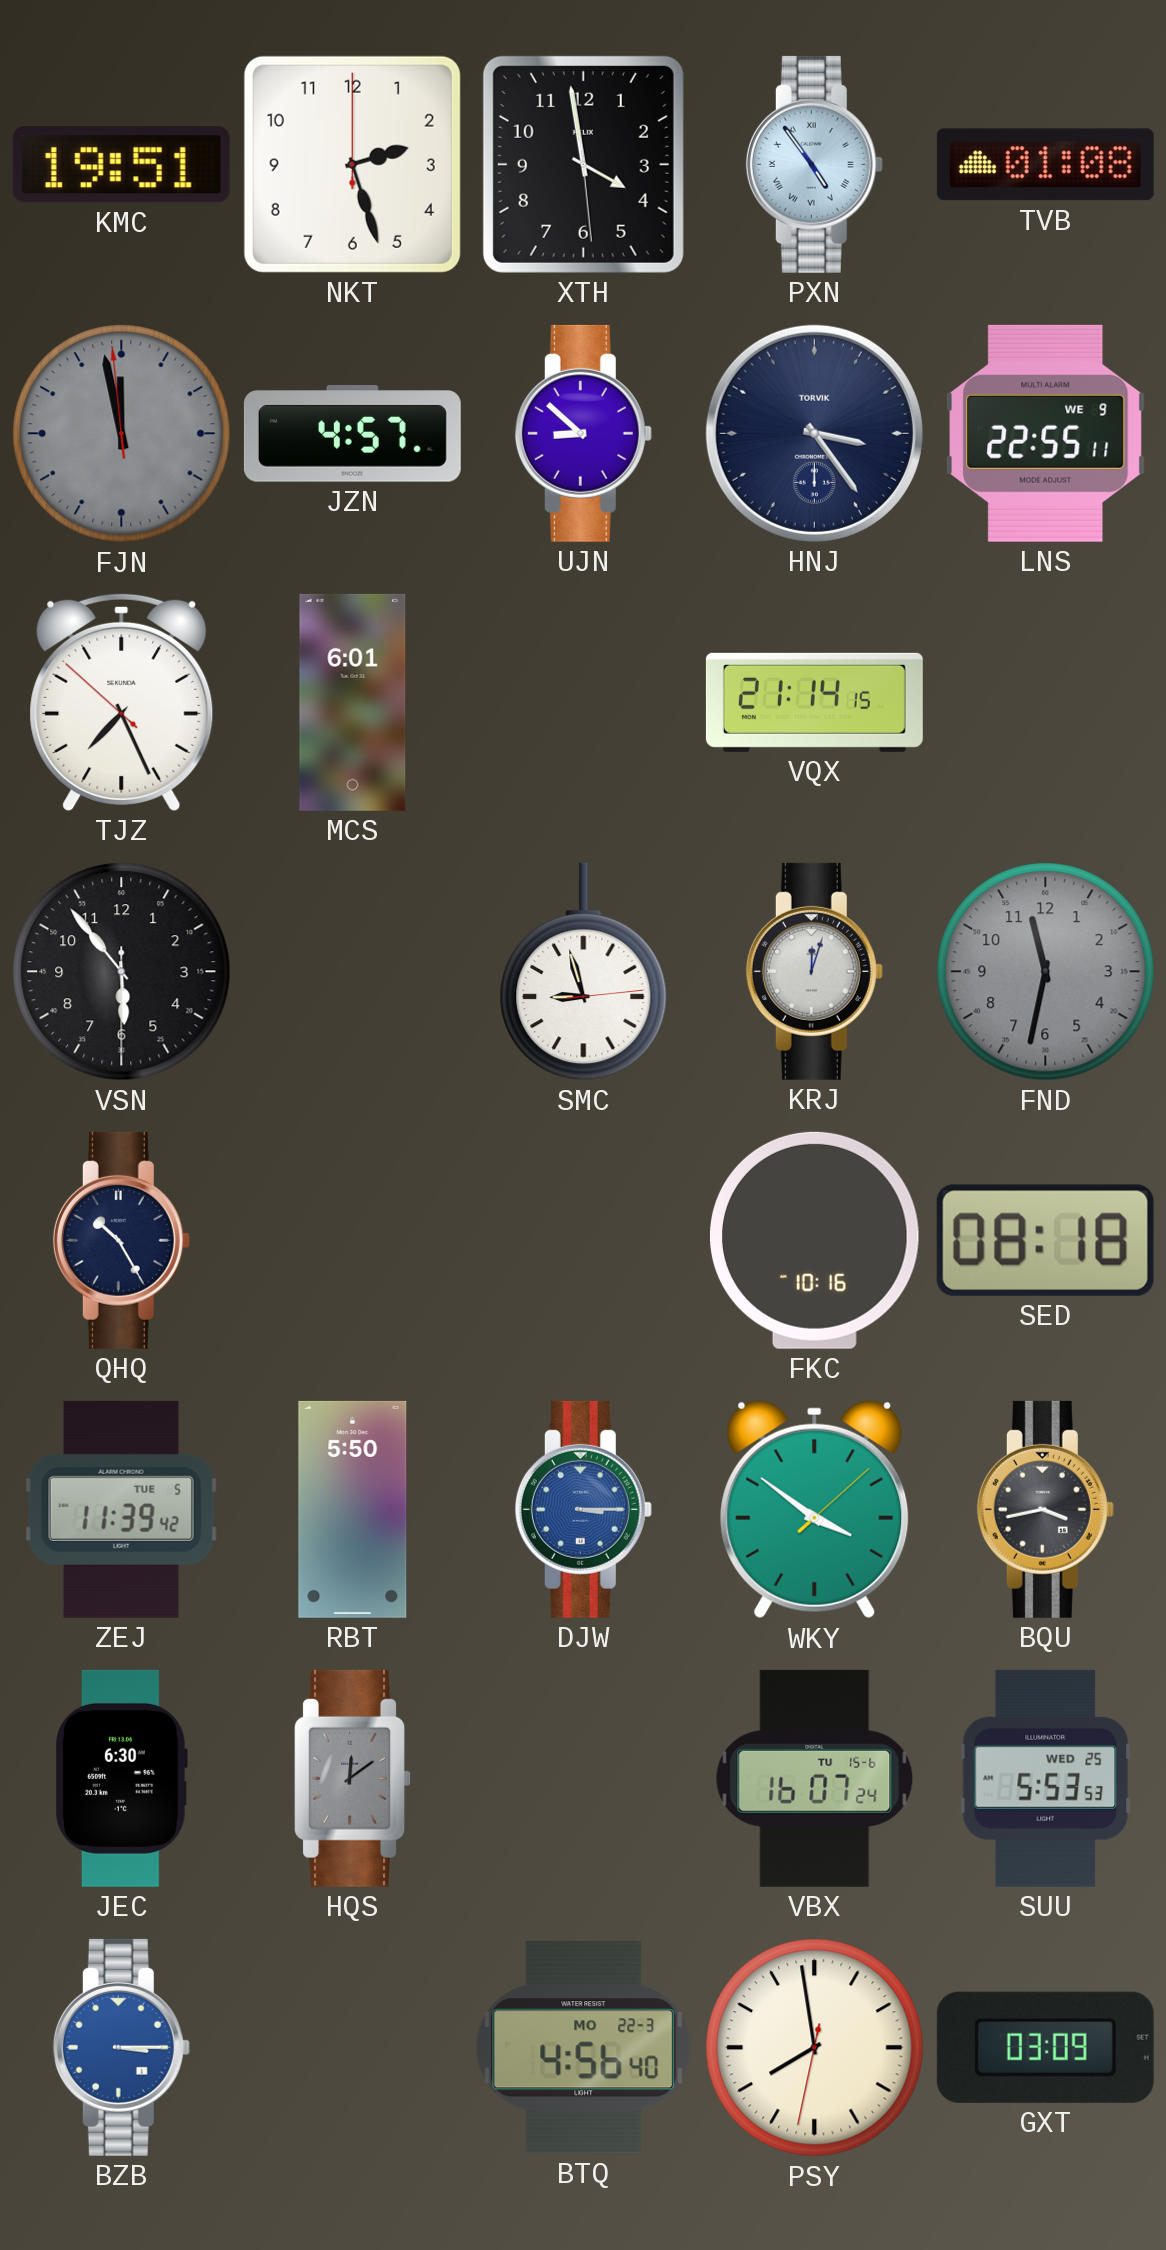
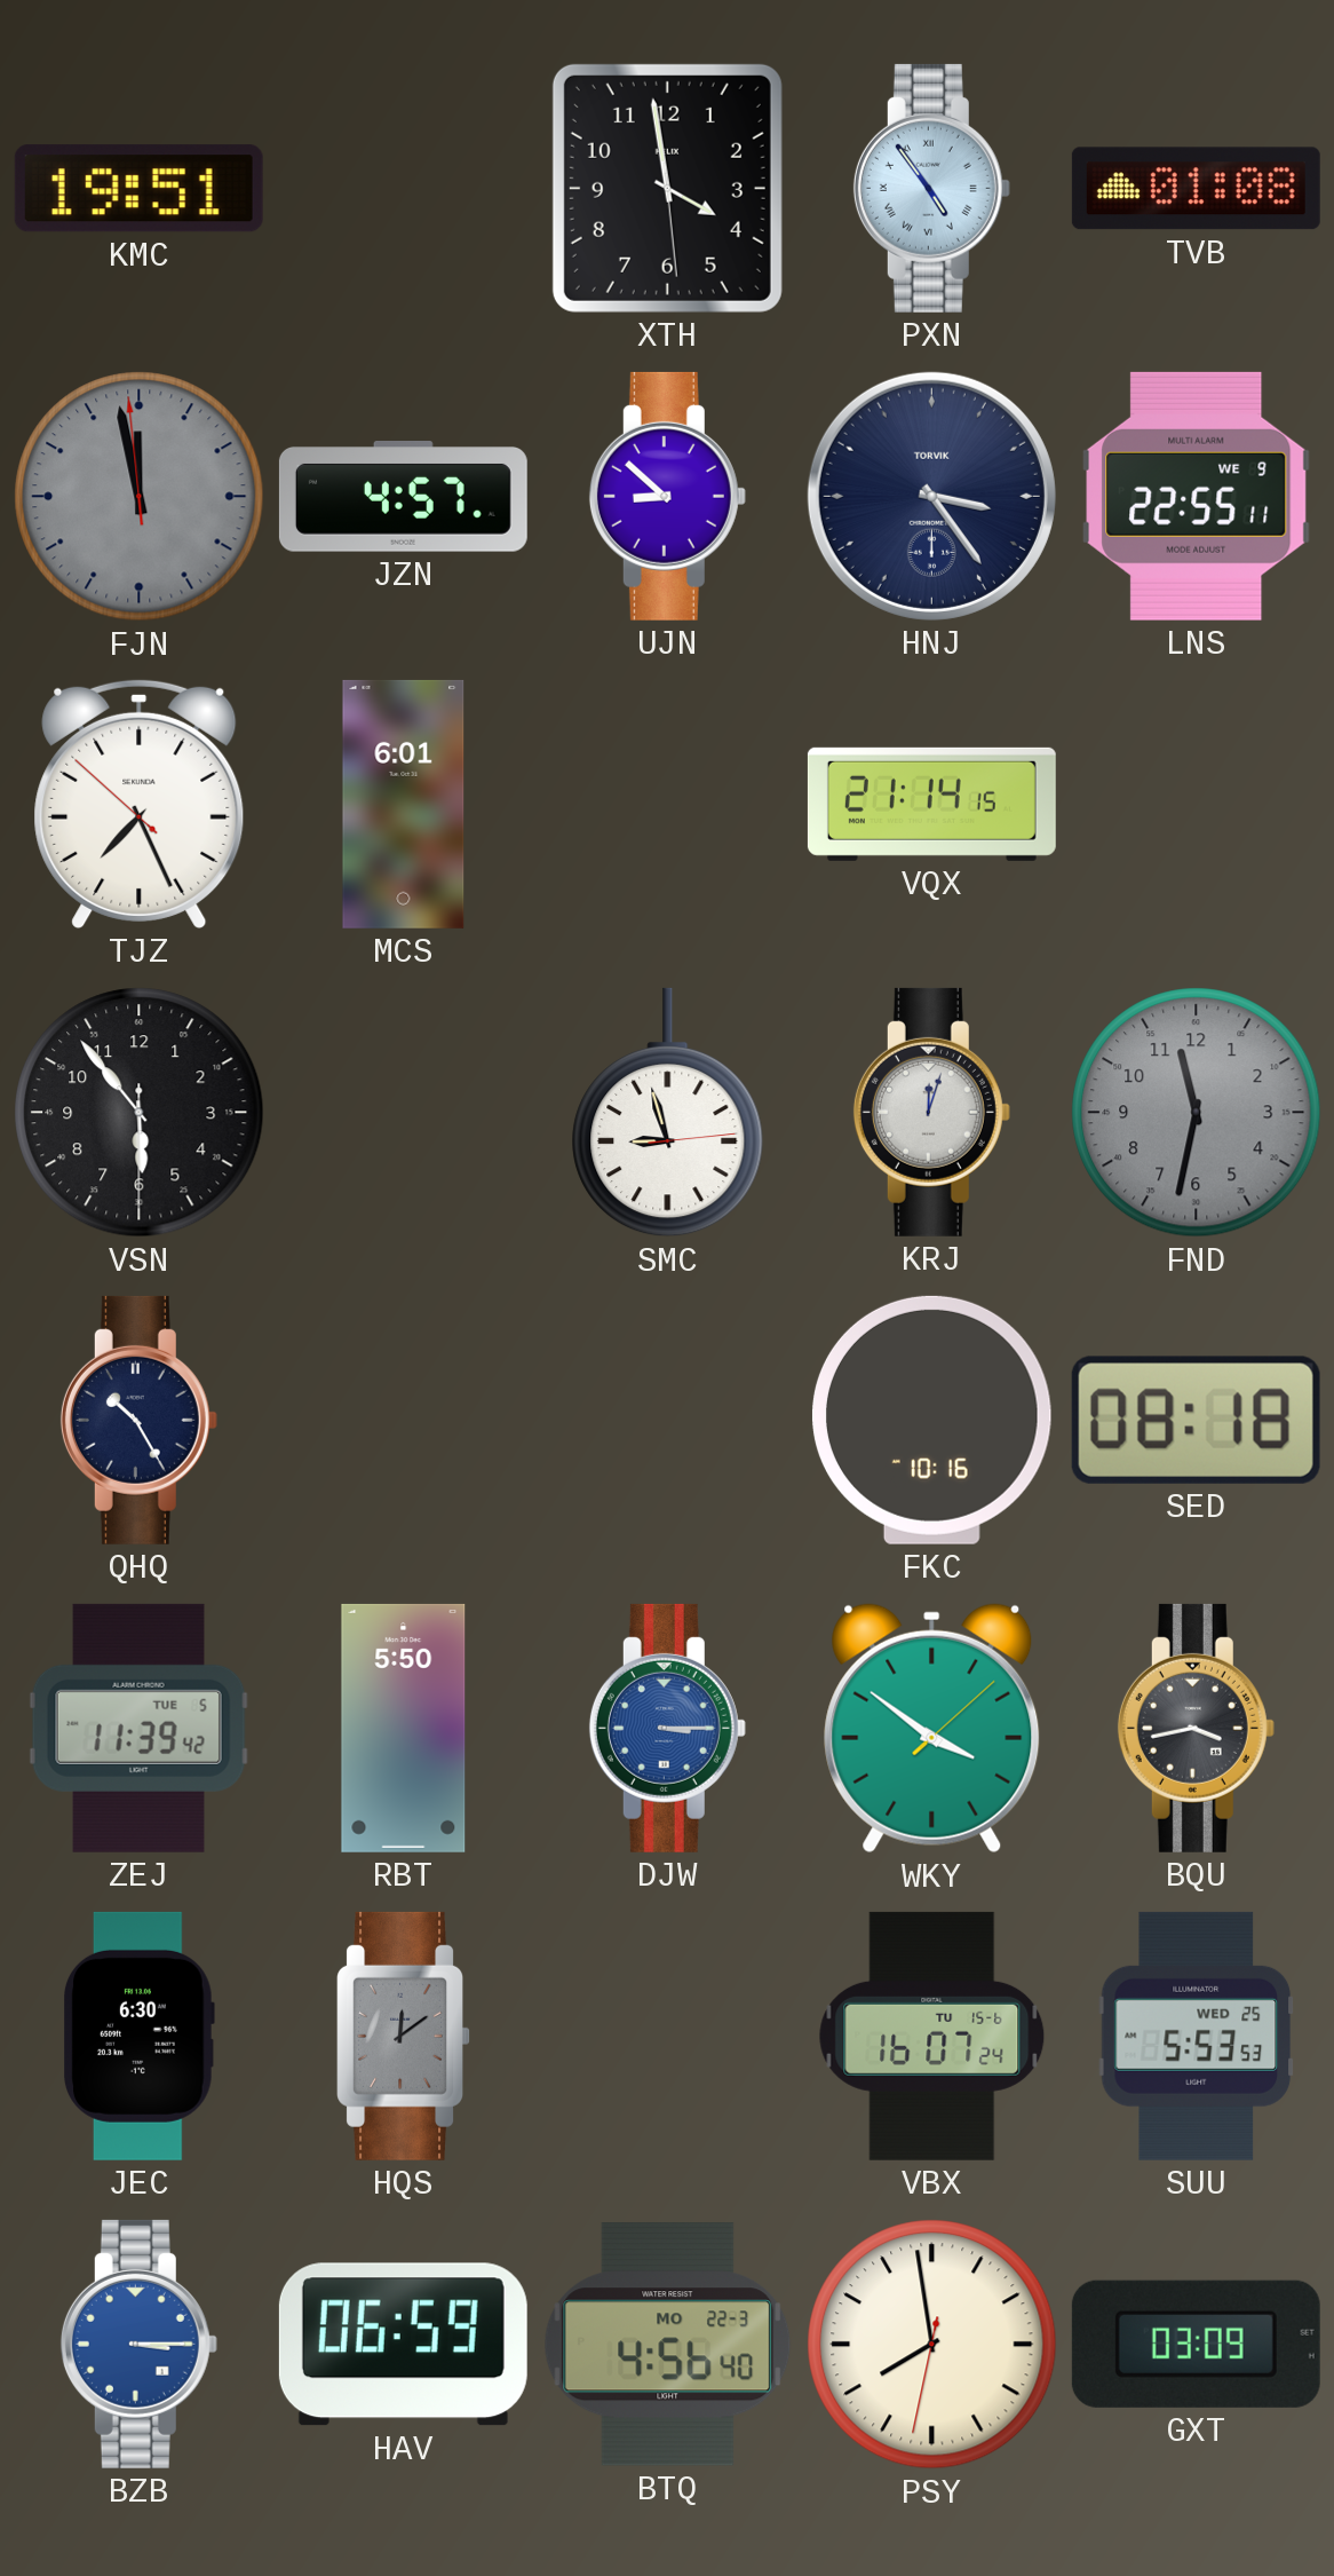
NKT: 2:27 -> none
HAV: none -> 06:59
